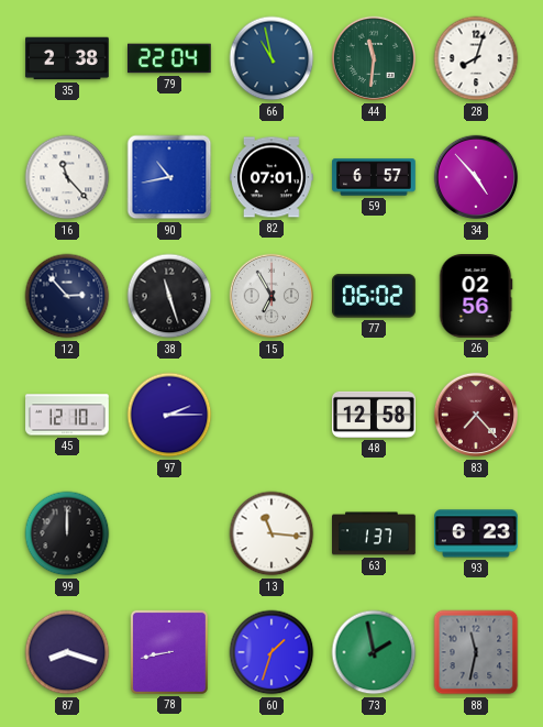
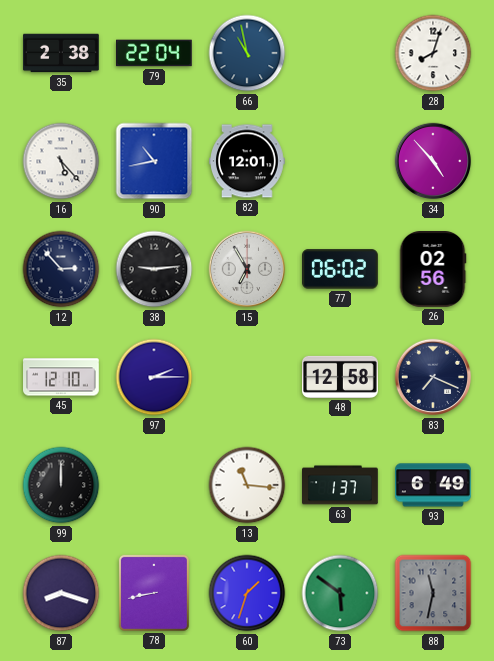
44: 11:31 -> none
16: 11:23 -> 5:23
82: 07:01 -> 12:01
59: 6:57 -> none
38: 11:27 -> 9:14
83: 7:23 -> 7:19
83 dial: burgundy -> navy
93: 6:23 -> 6:49
73: 1:58 -> 5:51
